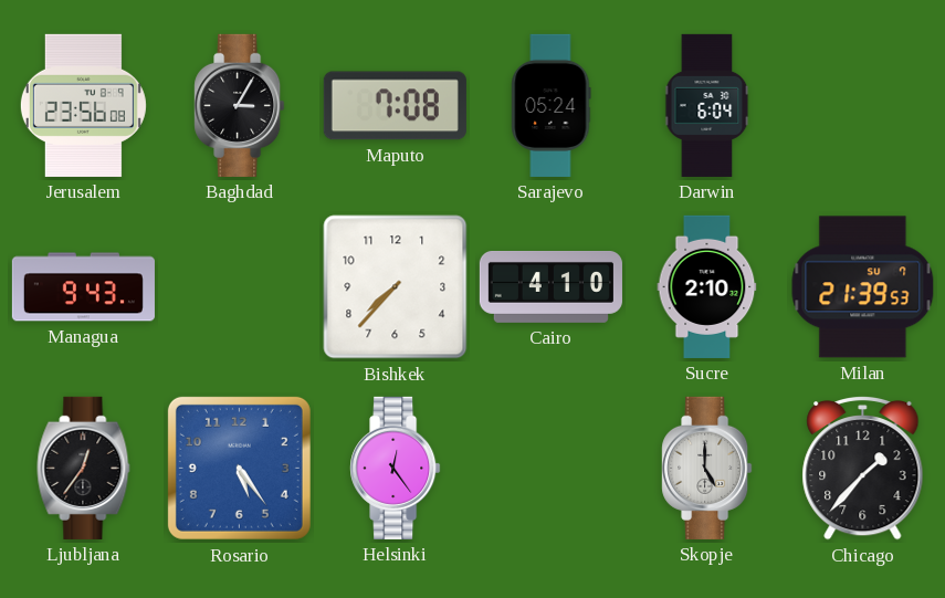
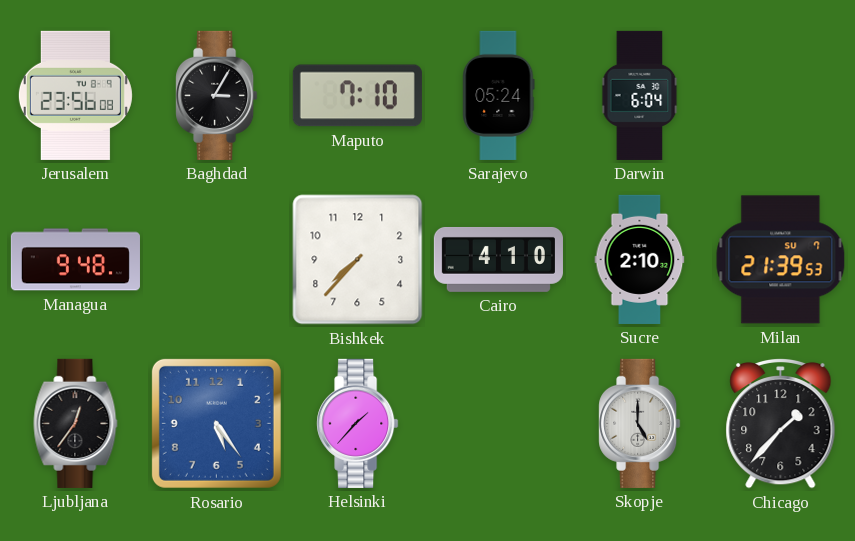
Maputo: 7:08 -> 7:10
Managua: 9:43 -> 9:48
Helsinki: 12:24 -> 1:37
